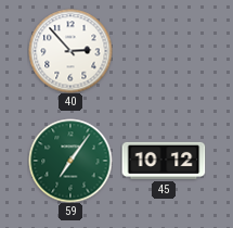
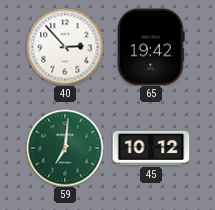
65: none -> 19:42
59: 7:06 -> 7:01
